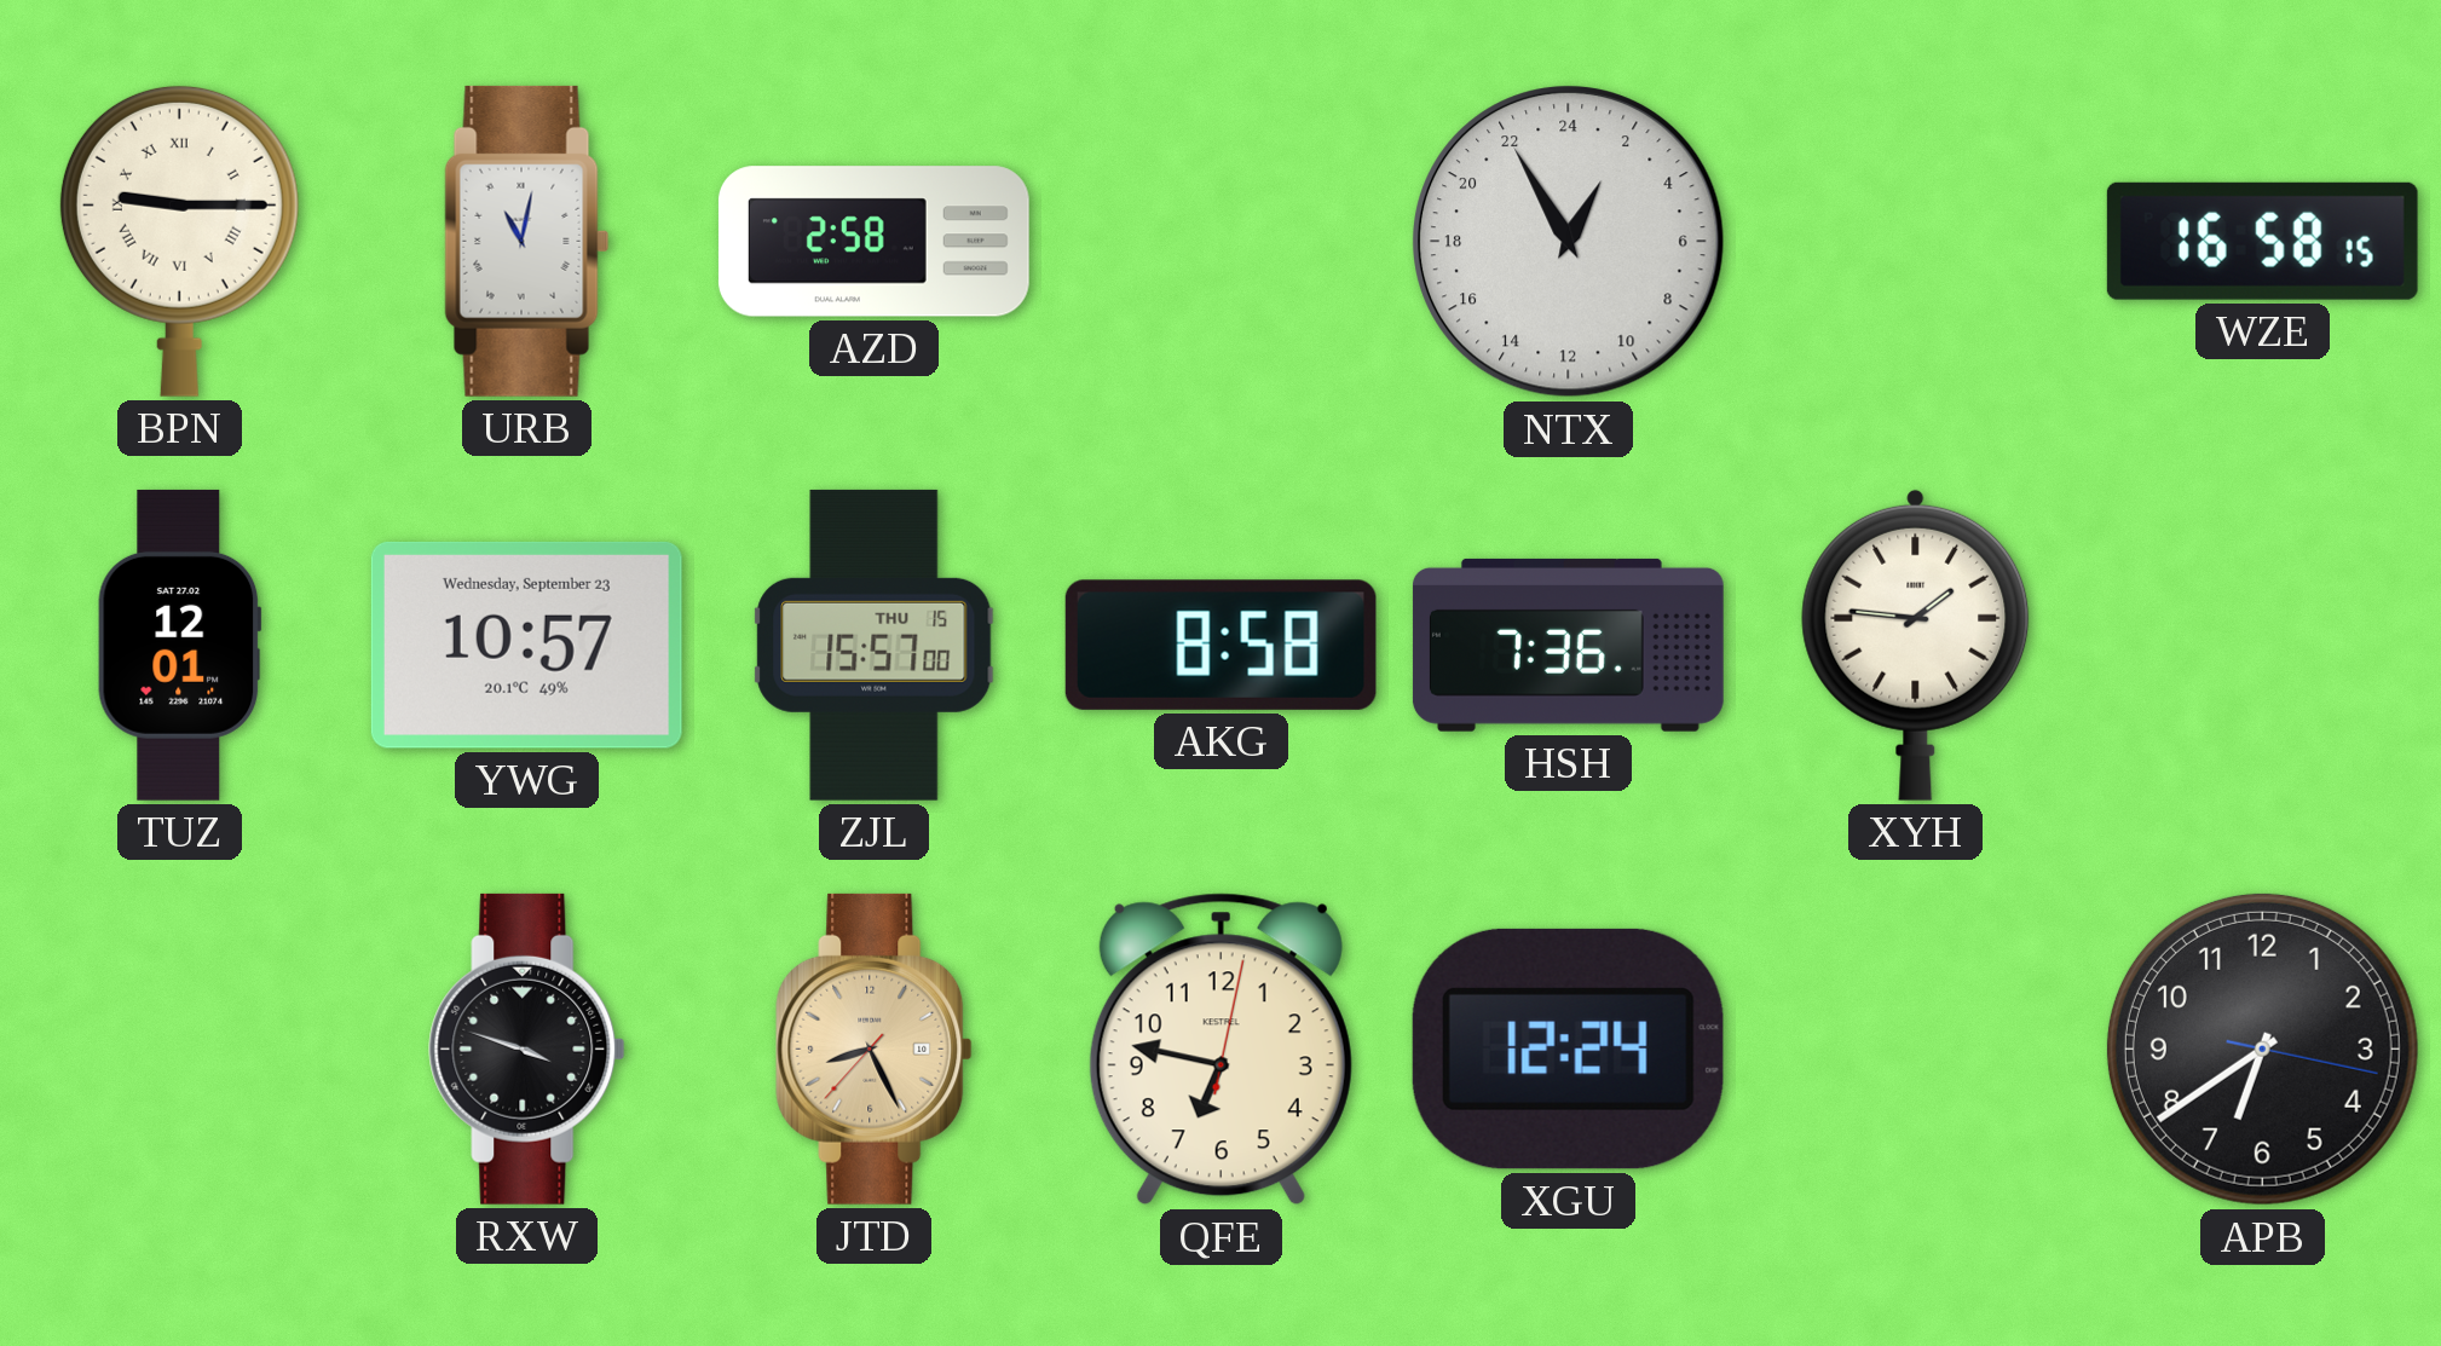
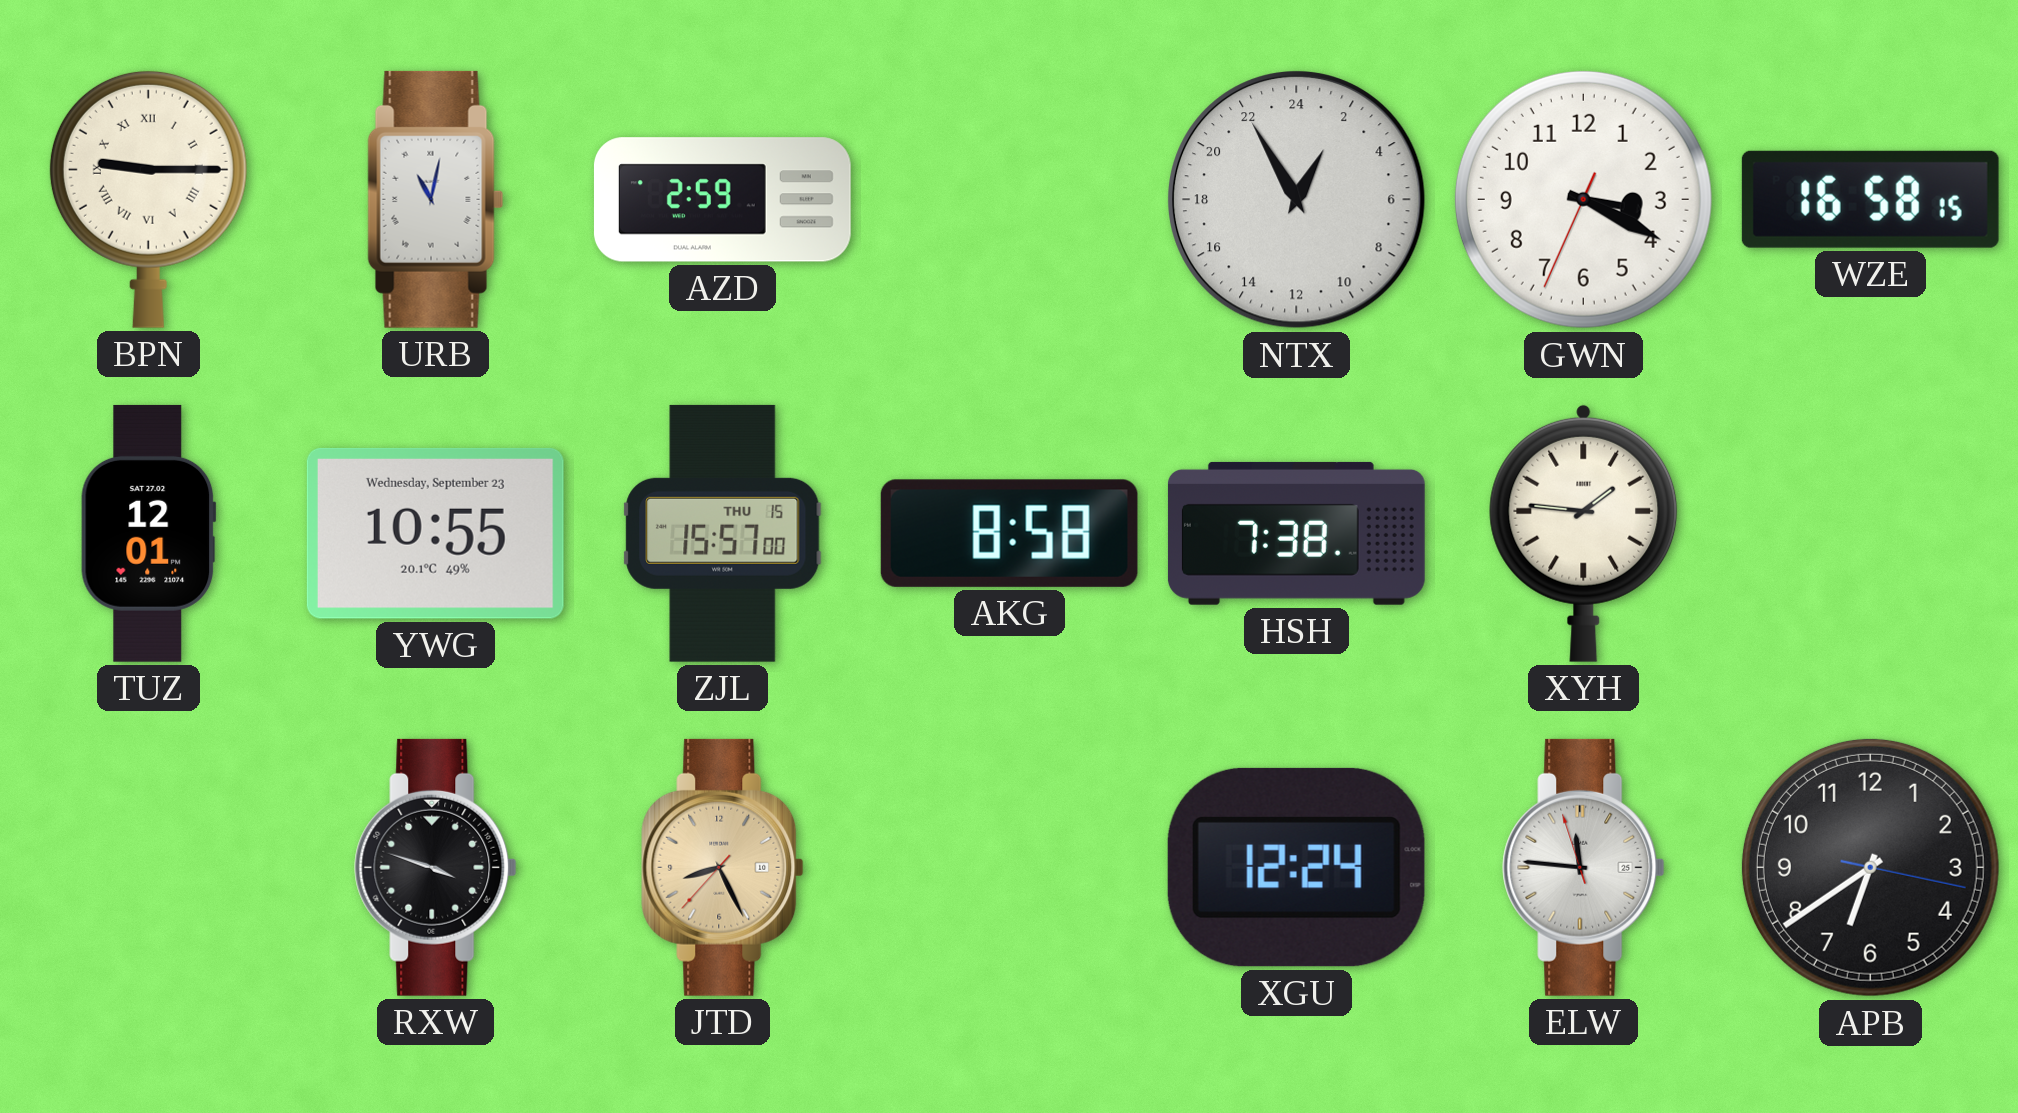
AZD: 2:58 -> 2:59
GWN: none -> 3:19
YWG: 10:57 -> 10:55
HSH: 7:36 -> 7:38
QFE: 6:47 -> none
ELW: none -> 11:45
